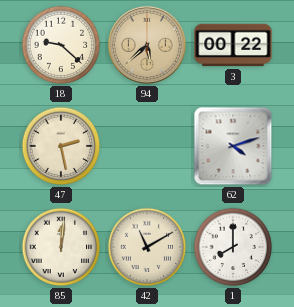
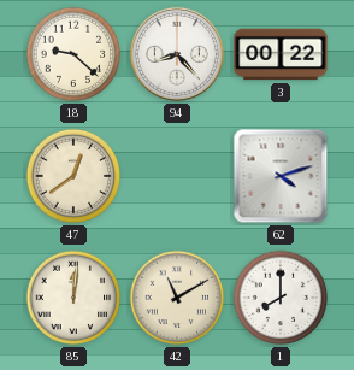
94: 5:38 -> 8:23
94 dial: champagne -> white
47: 2:28 -> 12:39
